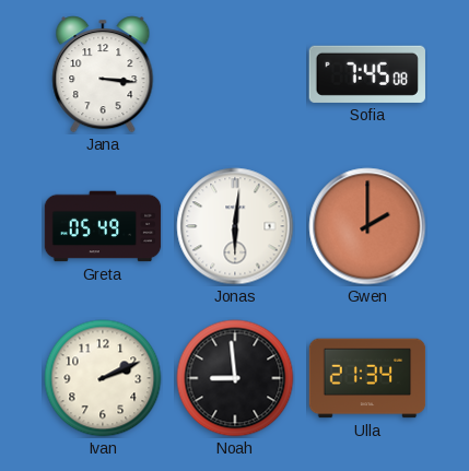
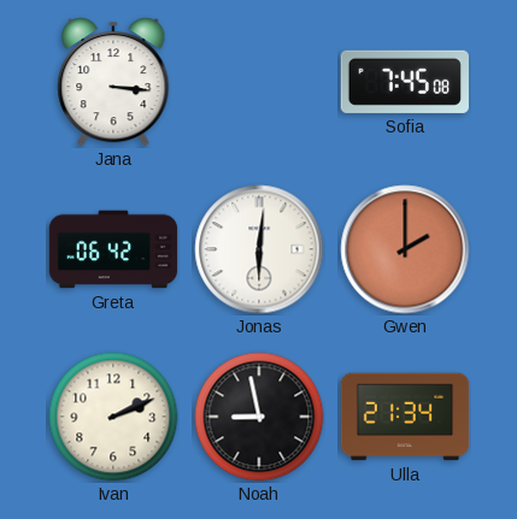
Greta: 05:49 -> 06:42
Noah: 8:59 -> 8:58
